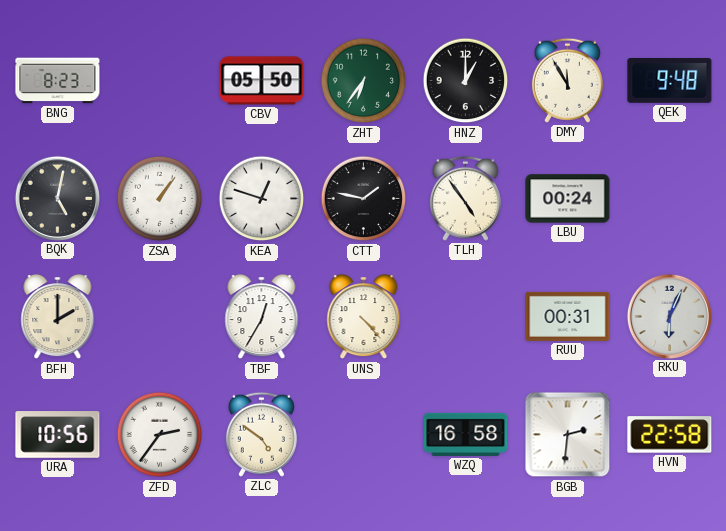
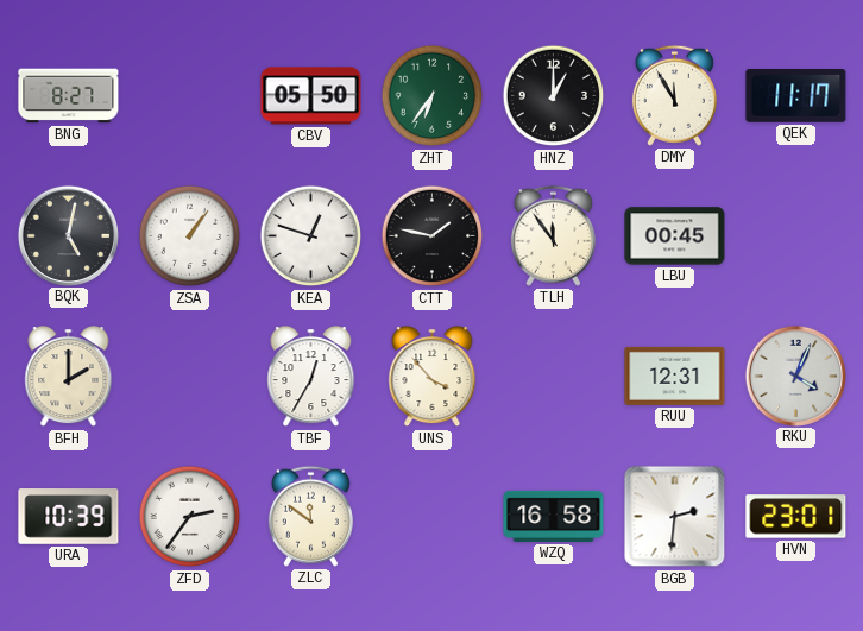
BNG: 8:23 -> 8:27
QEK: 9:48 -> 11:17
TLH: 4:54 -> 11:54
LBU: 00:24 -> 00:45
UNS: 4:23 -> 3:53
RUU: 00:31 -> 12:31
RKU: 6:04 -> 4:04
URA: 10:56 -> 10:39
ZLC: 4:51 -> 11:51
HVN: 22:58 -> 23:01
